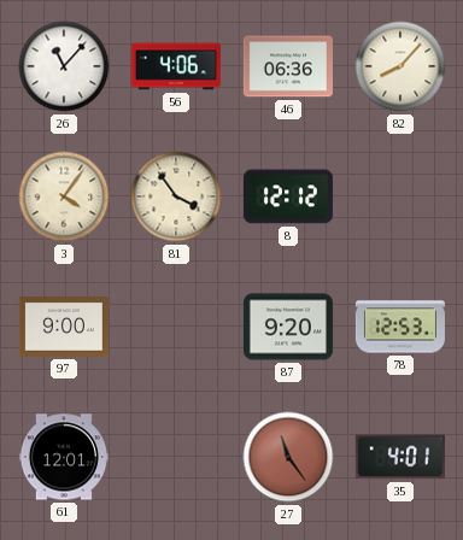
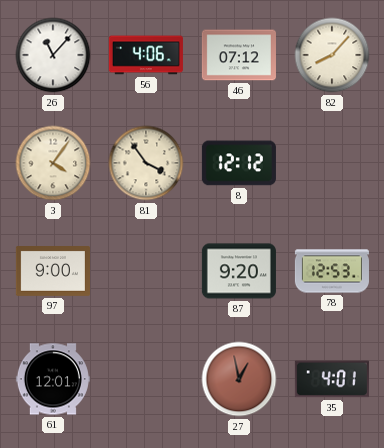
46: 06:36 -> 07:12
27: 11:24 -> 12:58
